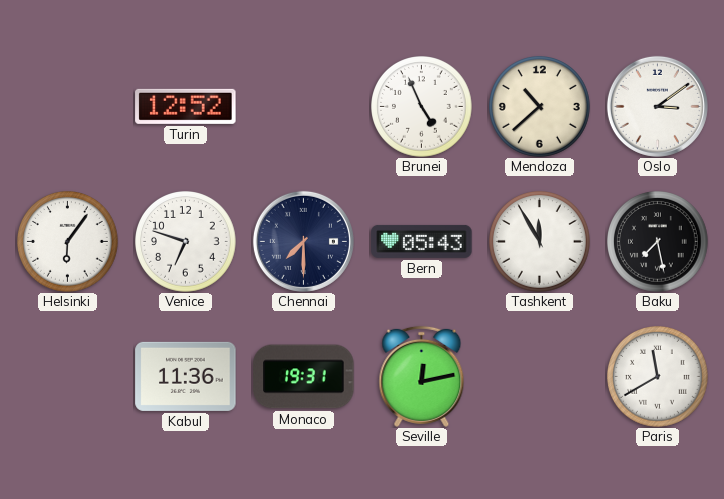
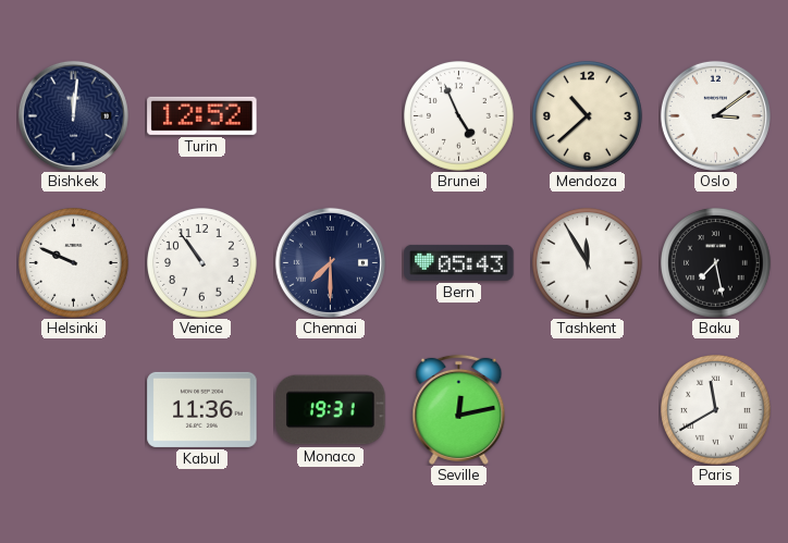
Bishkek: none -> 12:01
Helsinki: 6:06 -> 9:49
Venice: 6:48 -> 10:54
